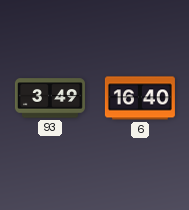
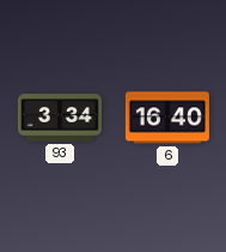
93: 3:49 -> 3:34
